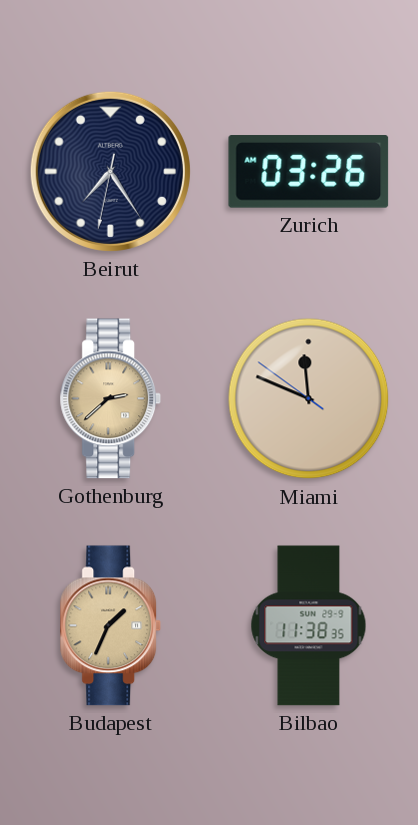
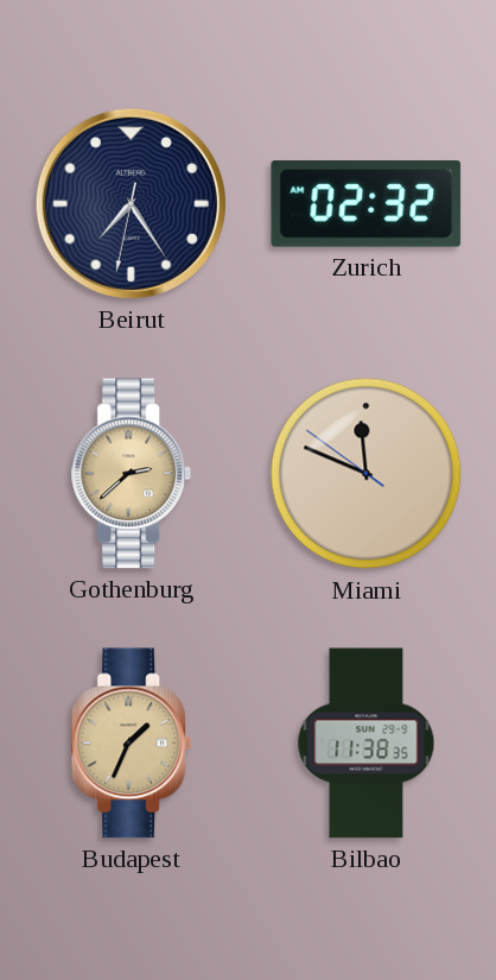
Zurich: 03:26 -> 02:32
